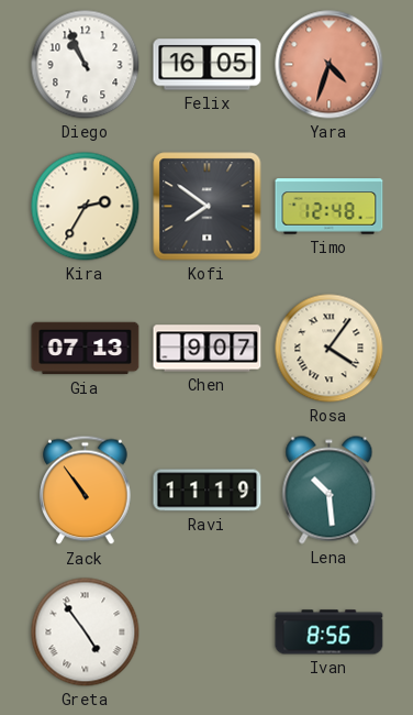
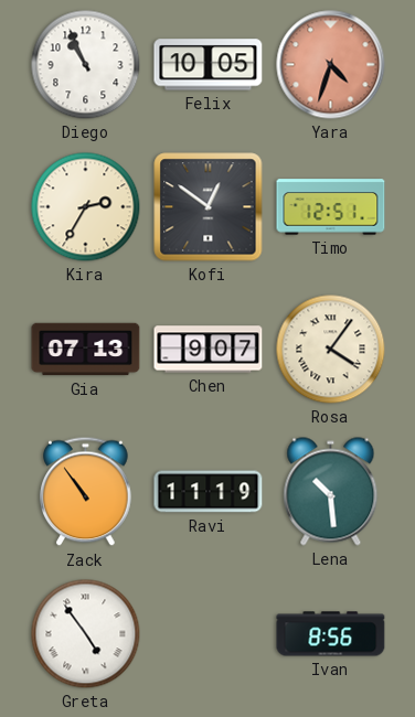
Felix: 16:05 -> 10:05
Kofi: 7:51 -> 12:51
Timo: 12:48 -> 12:51
